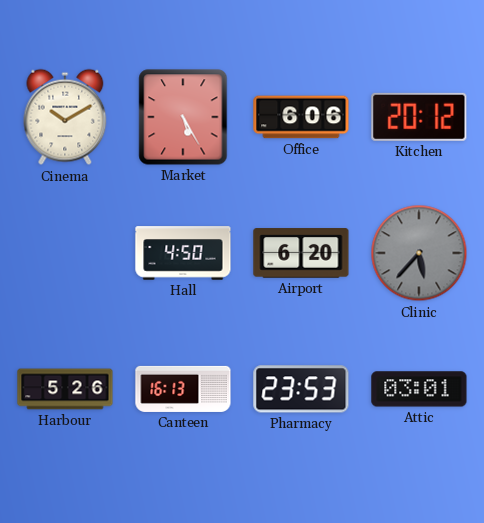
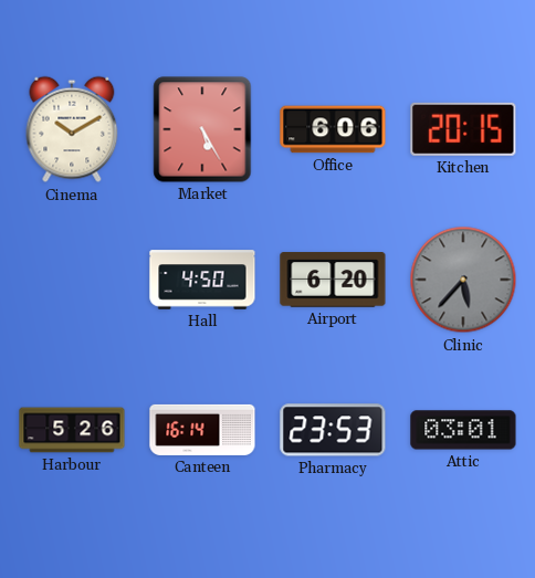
Kitchen: 20:12 -> 20:15
Canteen: 16:13 -> 16:14
